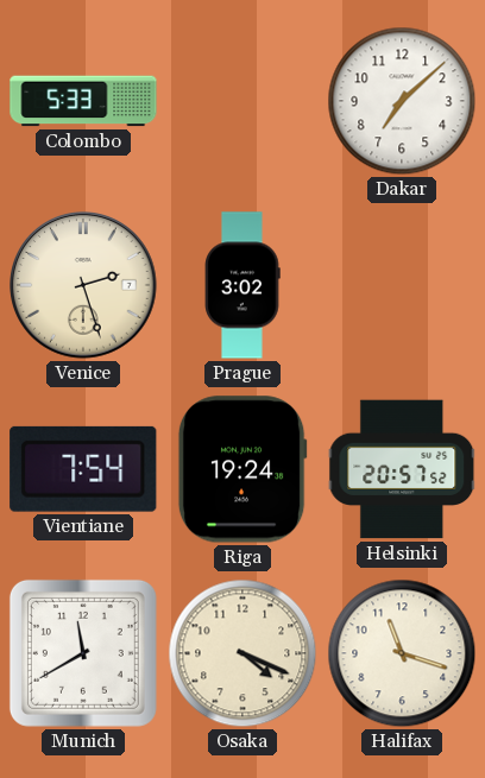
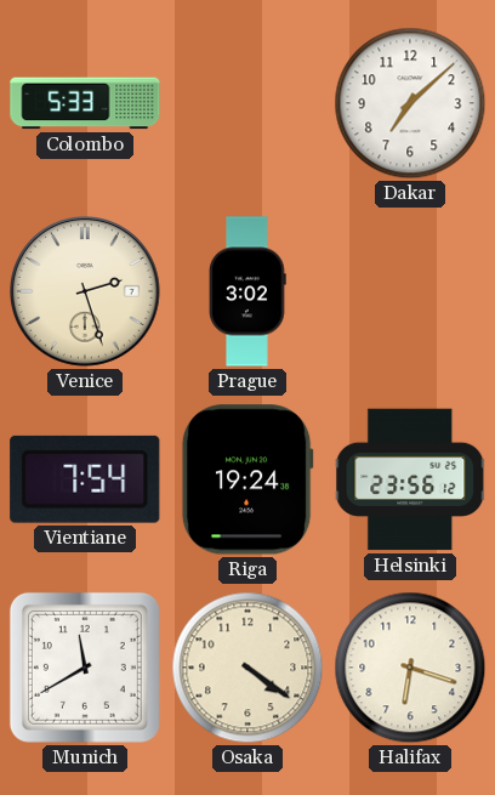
Helsinki: 20:57 -> 23:56
Osaka: 4:19 -> 4:21
Halifax: 11:18 -> 6:18
